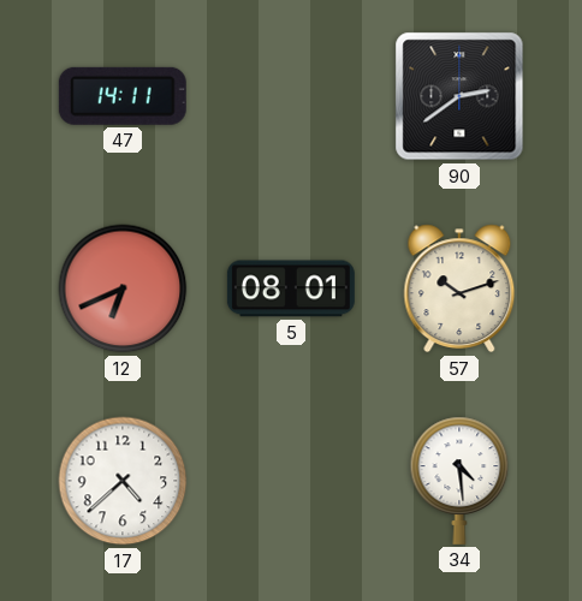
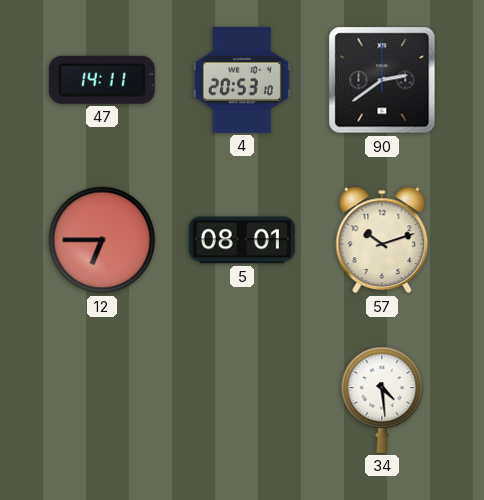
4: none -> 20:53
12: 6:41 -> 6:45
17: 4:38 -> none
